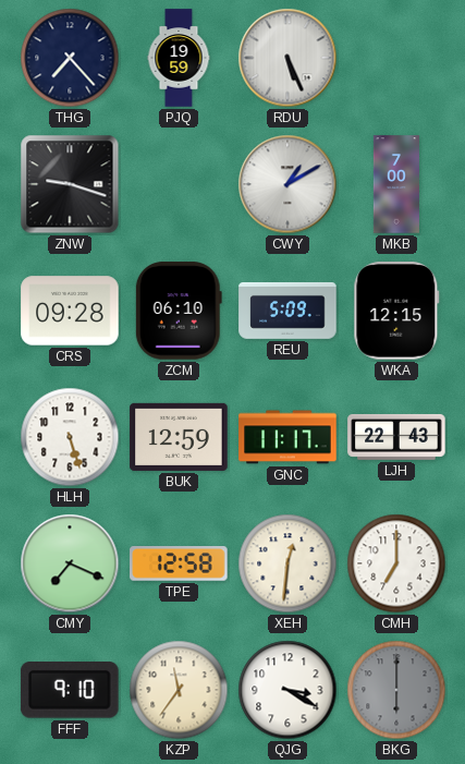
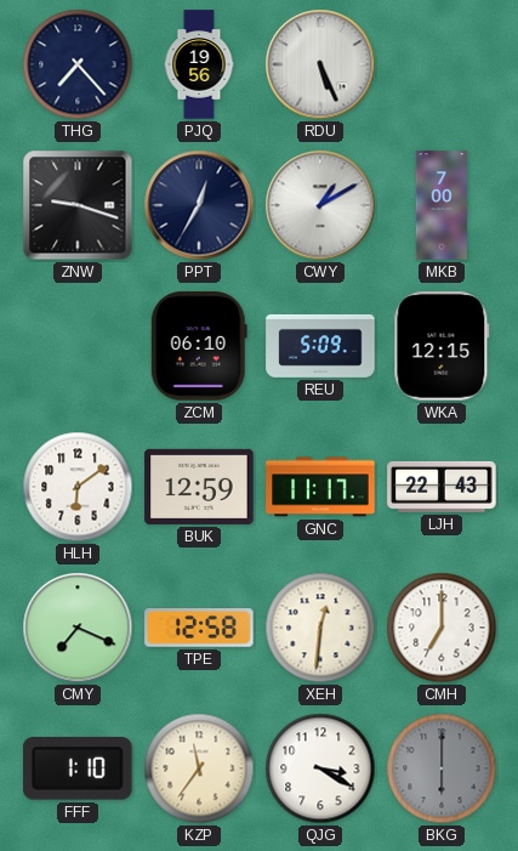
PJQ: 19:59 -> 19:56
PPT: none -> 12:35
CRS: 09:28 -> none
HLH: 5:27 -> 6:09
FFF: 9:10 -> 1:10
